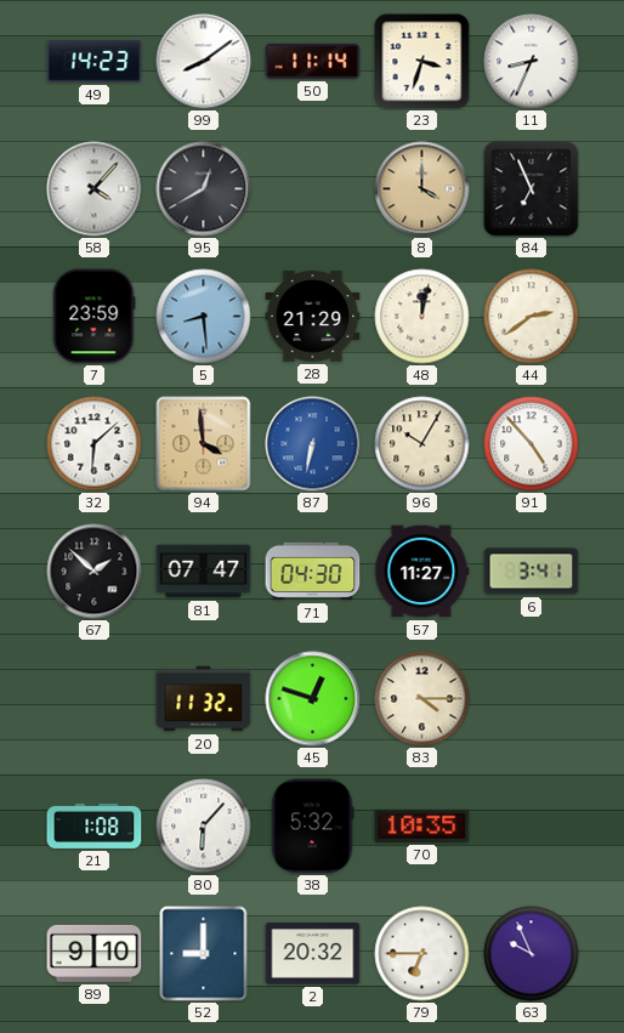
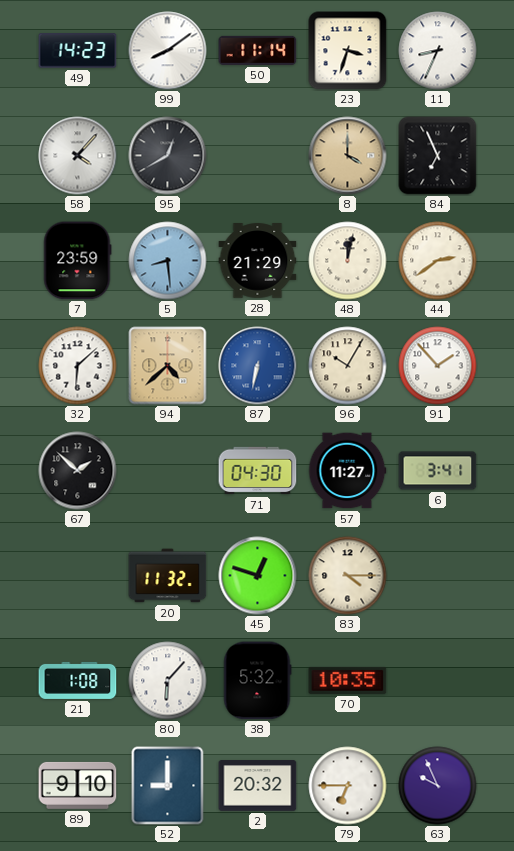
94: 3:59 -> 4:38
91: 4:53 -> 1:53
81: 07:47 -> none
